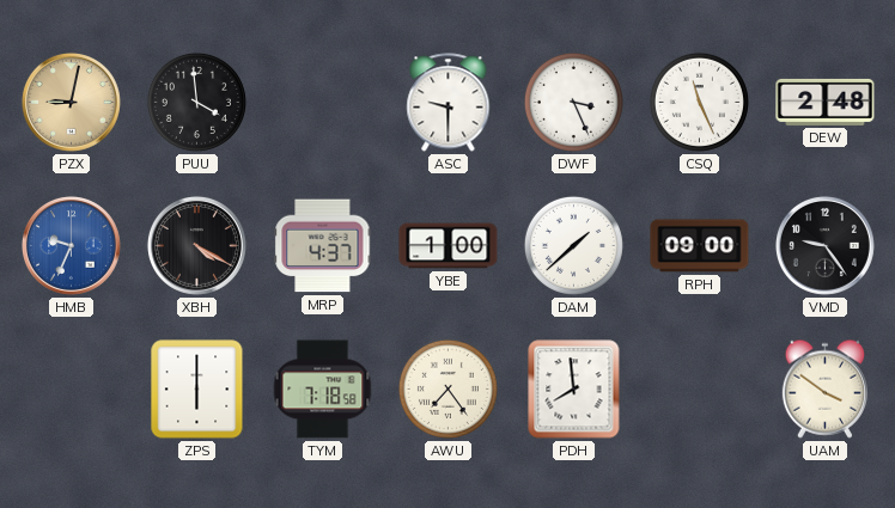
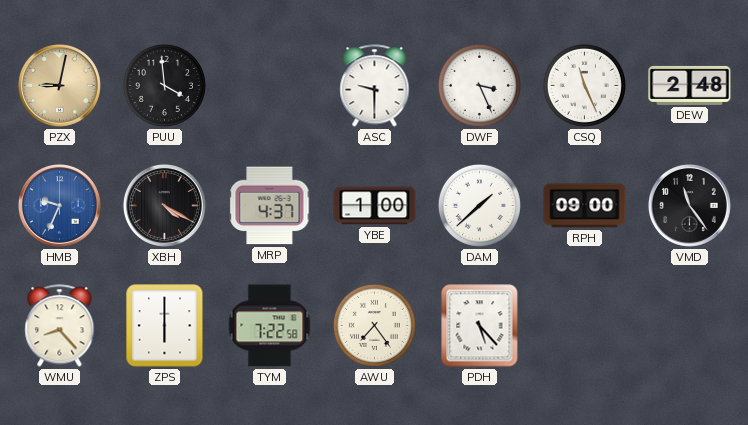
VMD: 9:24 -> 11:24
WMU: none -> 8:23
TYM: 7:18 -> 7:22
PDH: 7:59 -> 5:23
UAM: 3:51 -> none
